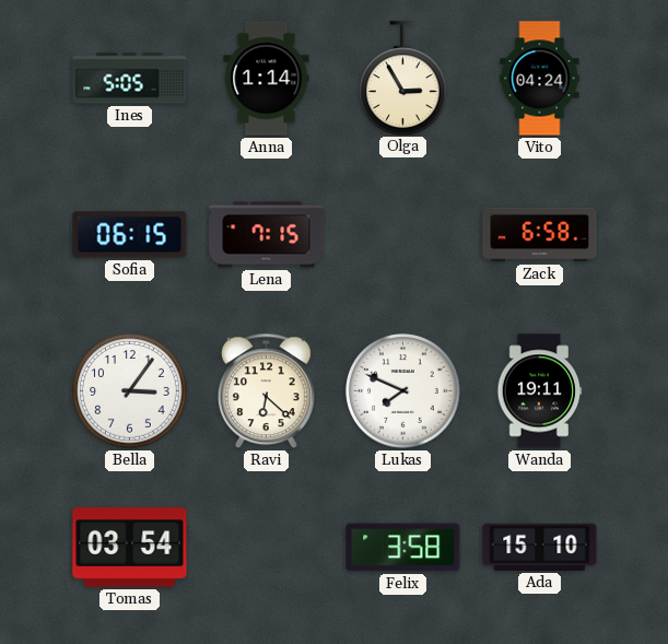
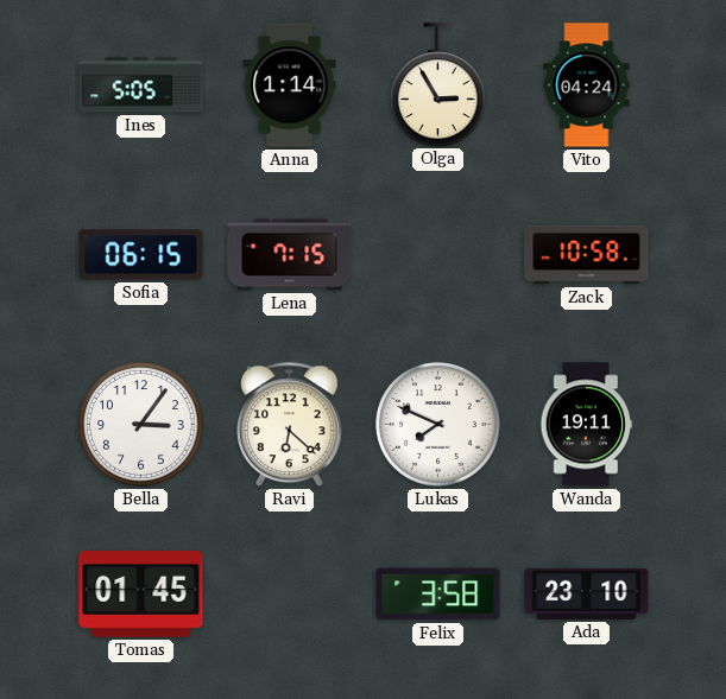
Zack: 6:58 -> 10:58
Tomas: 03:54 -> 01:45
Ada: 15:10 -> 23:10
